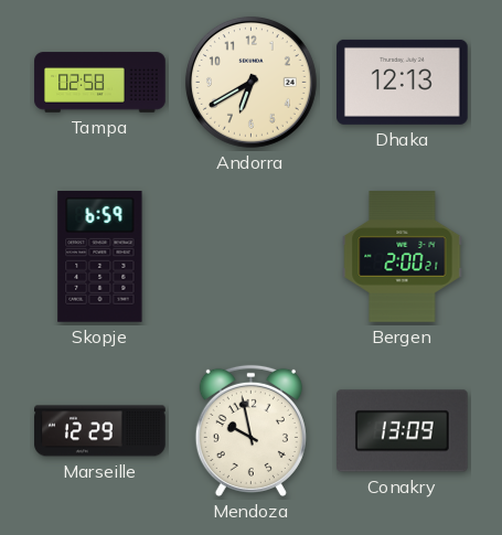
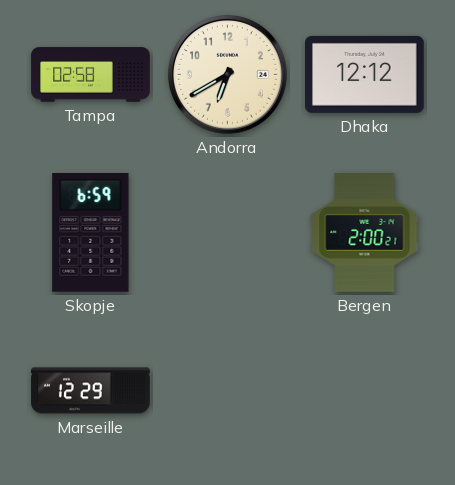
Dhaka: 12:13 -> 12:12
Mendoza: 9:58 -> none
Conakry: 13:09 -> none
